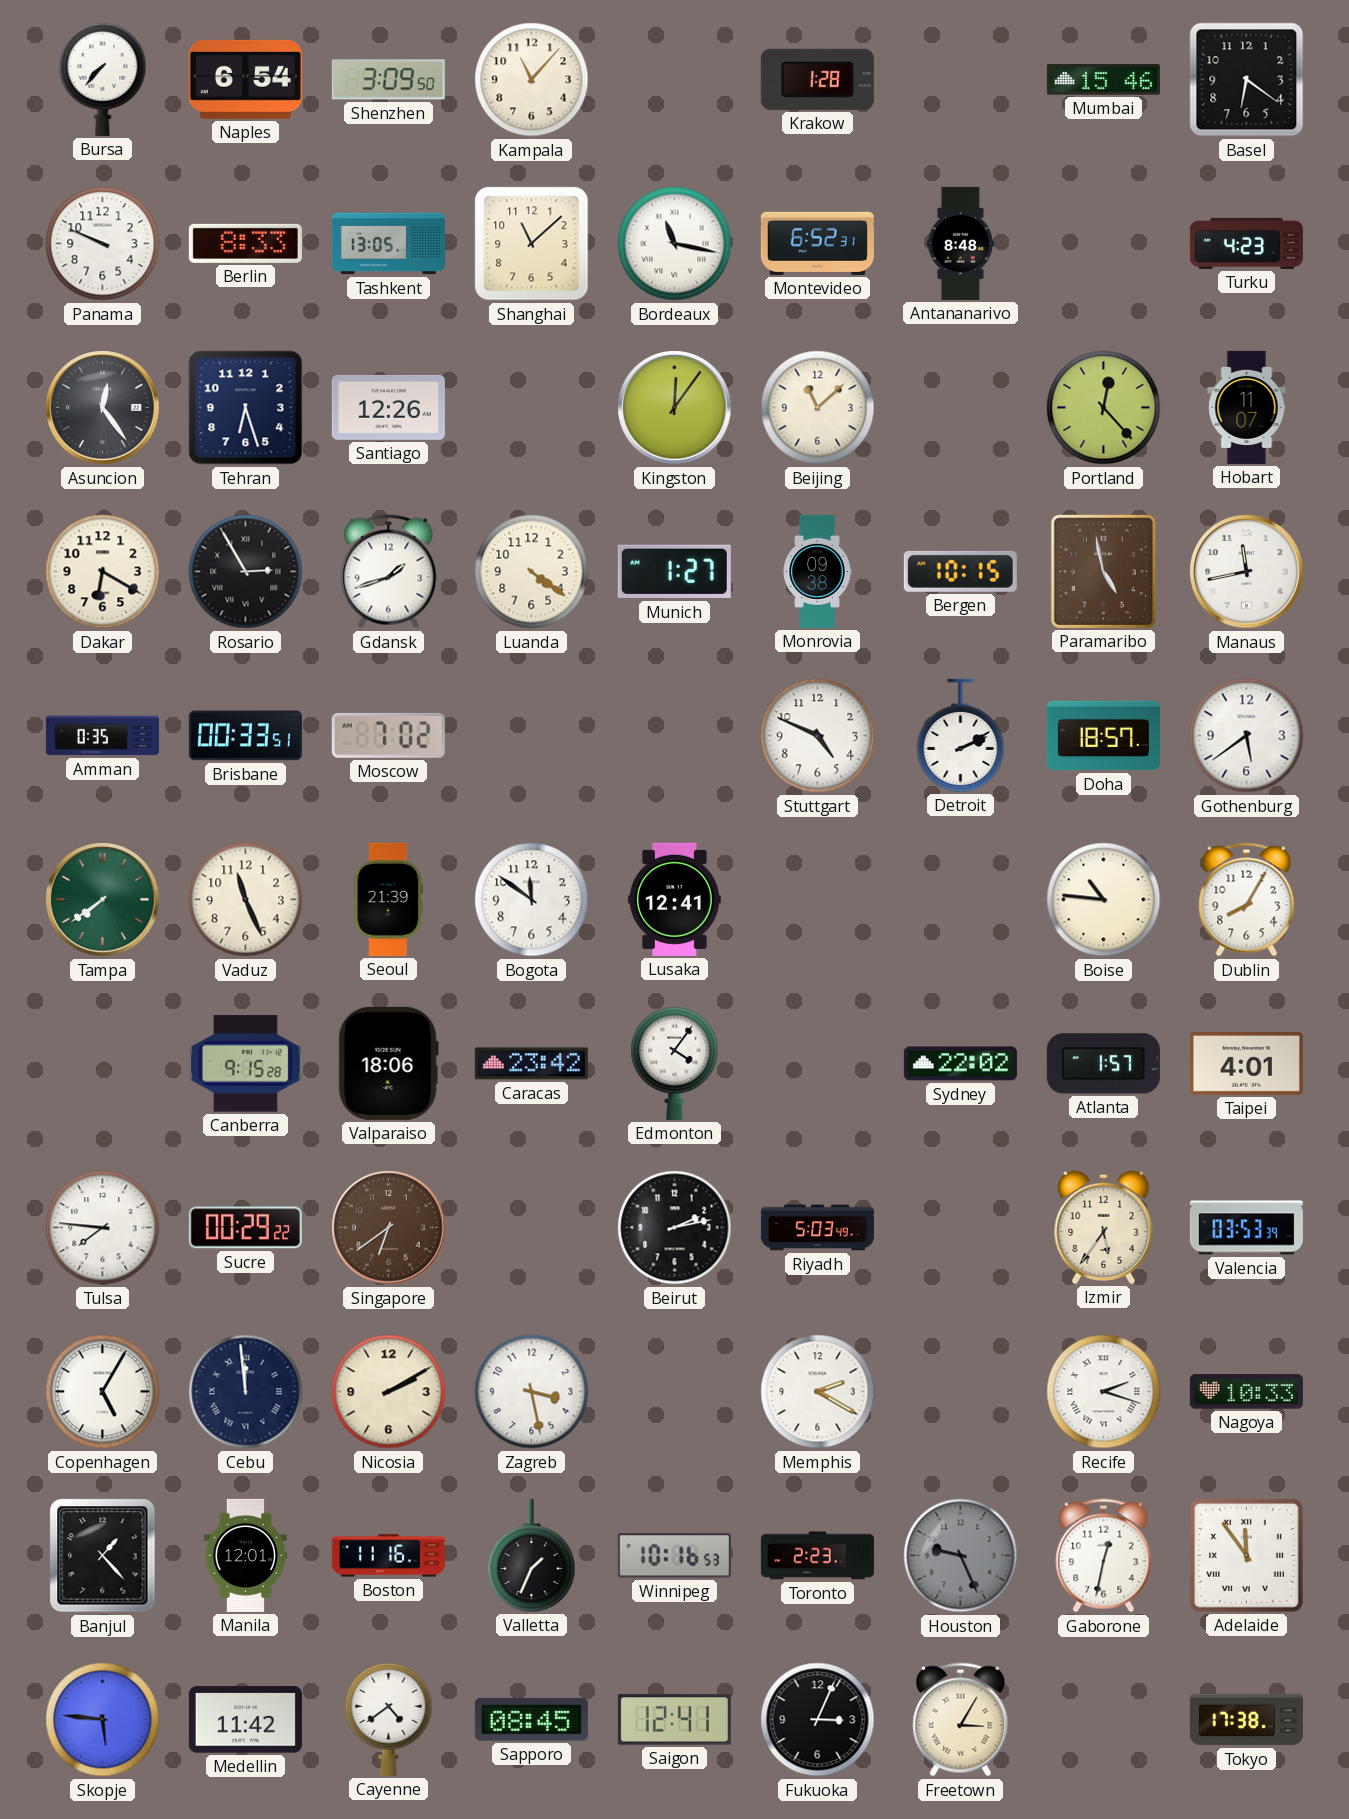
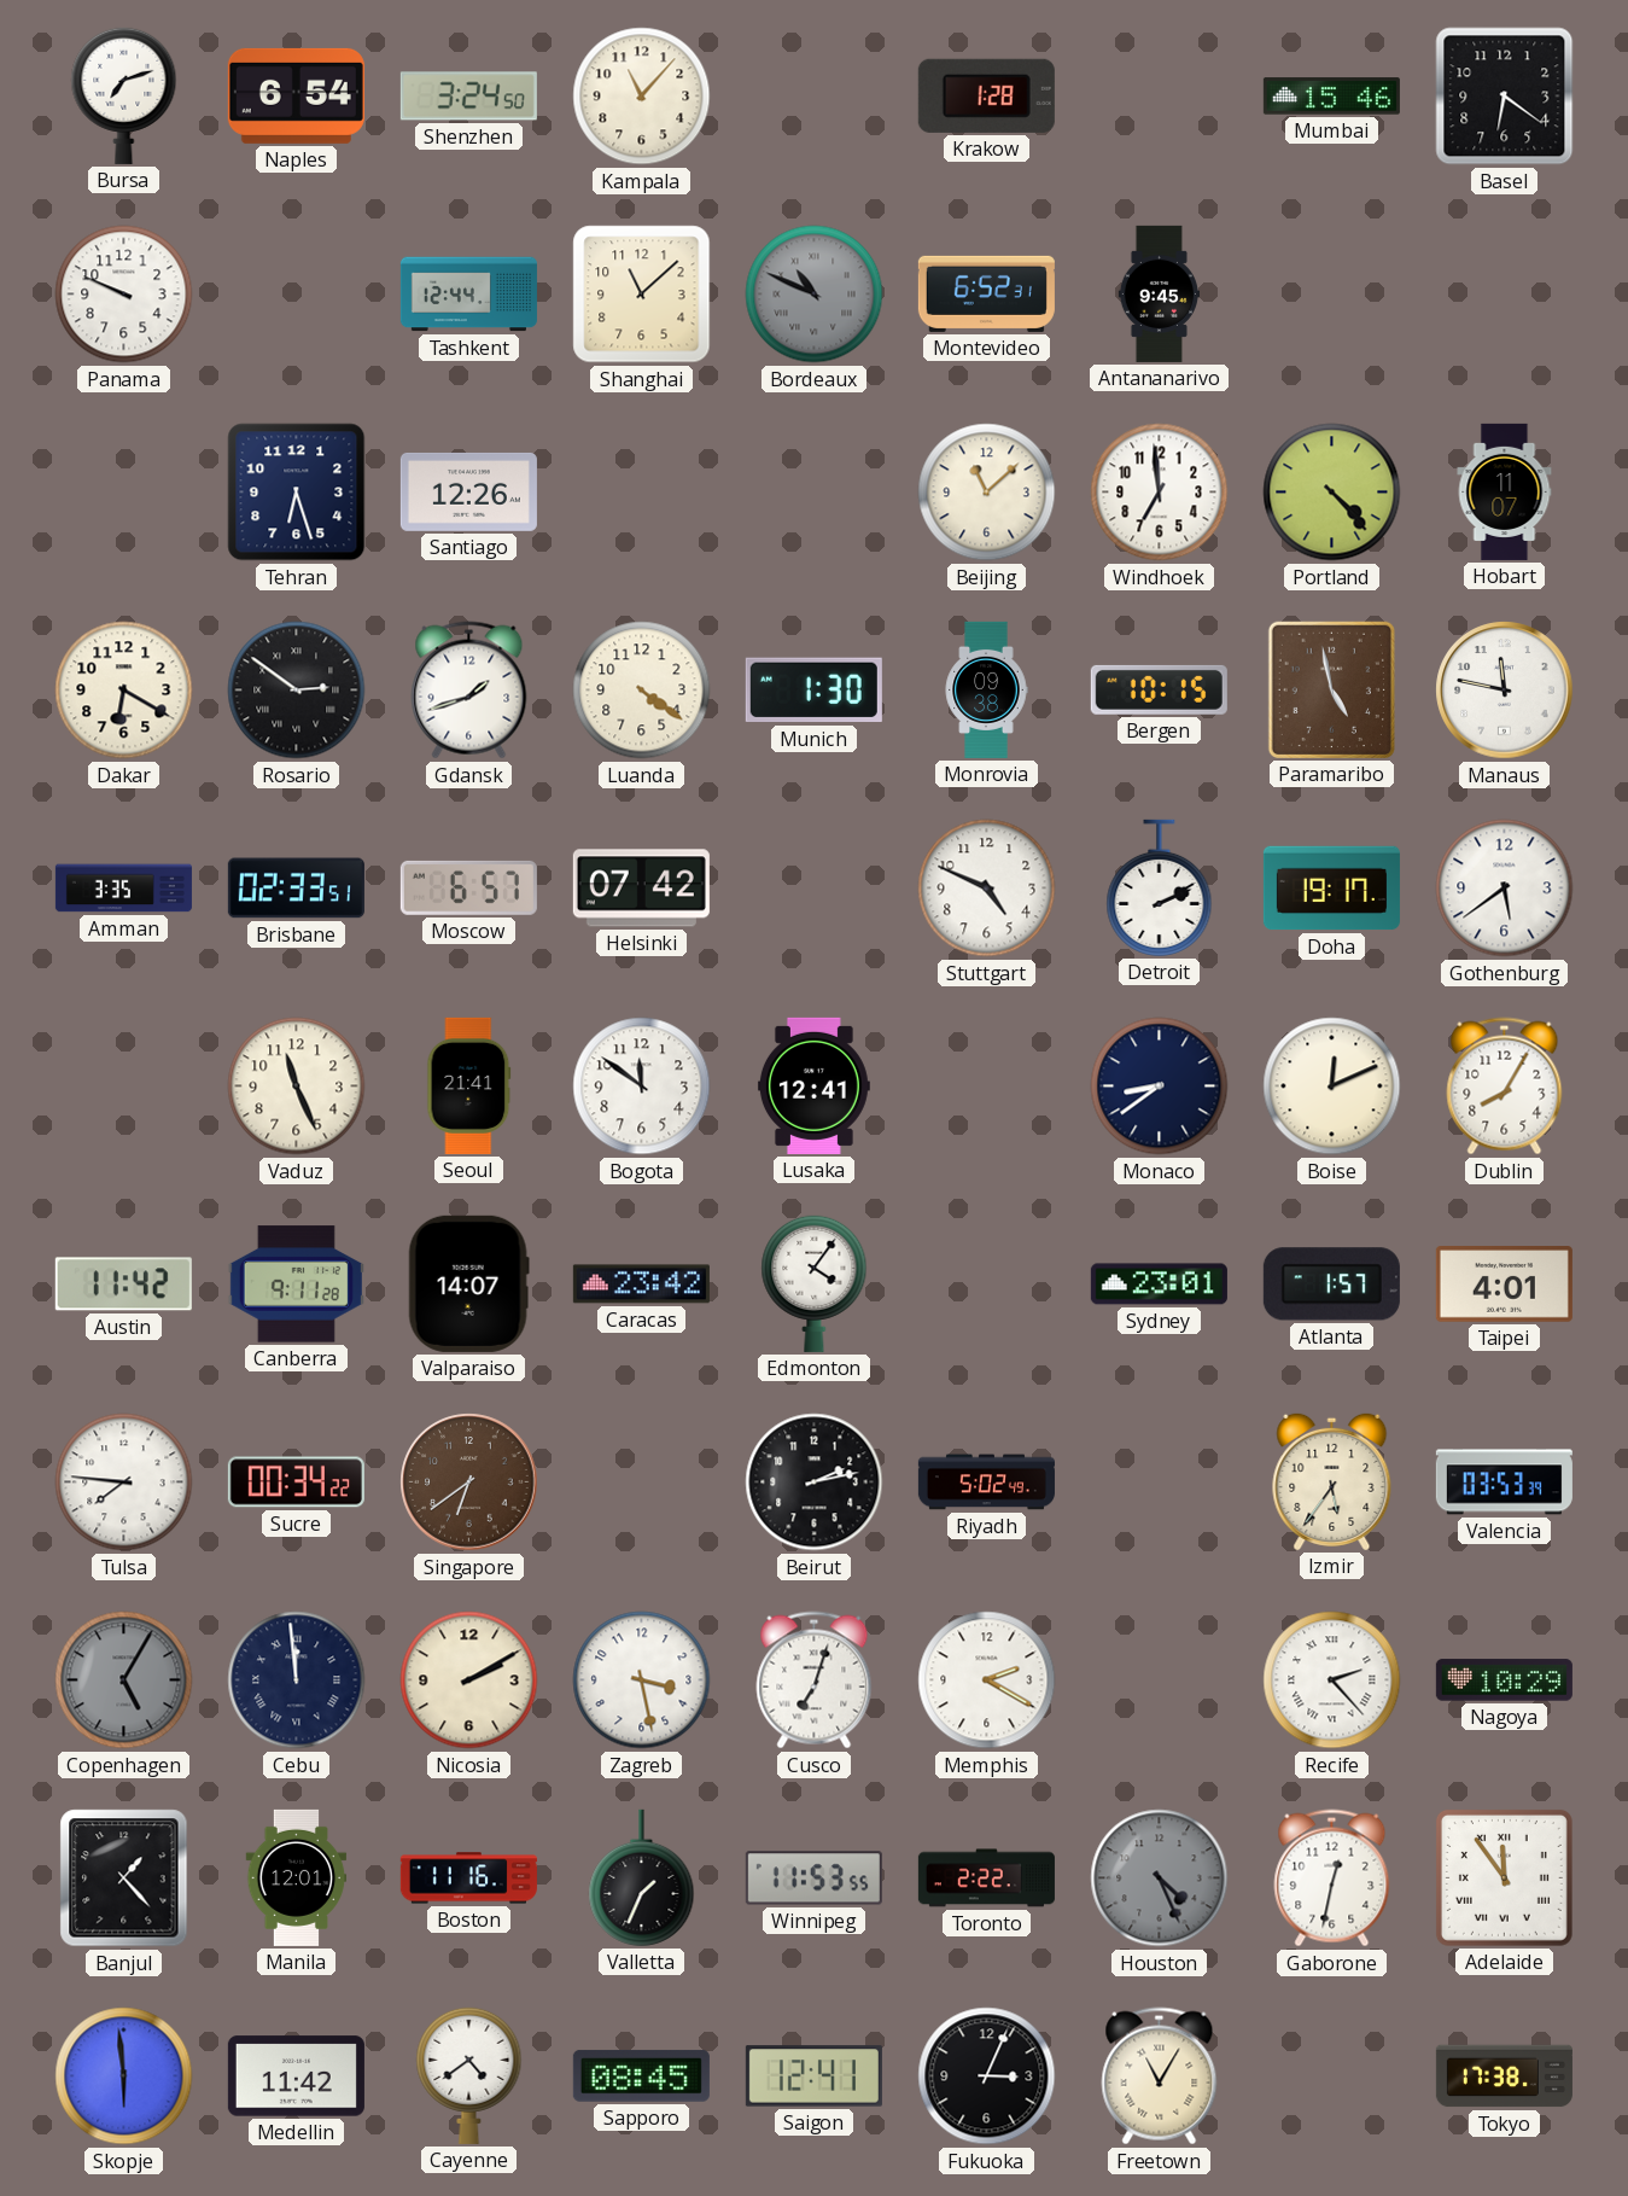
Bursa: 7:37 -> 7:12
Shenzhen: 3:09 -> 3:24
Berlin: 8:33 -> none
Tashkent: 13:05 -> 12:44
Bordeaux: 11:17 -> 10:49
Bordeaux dial: white -> grey
Antananarivo: 8:48 -> 9:45
Turku: 4:23 -> none
Asuncion: 12:24 -> none
Kingston: 12:06 -> none
Windhoek: none -> 6:59
Portland: 12:23 -> 4:23
Rosario: 2:55 -> 2:51
Munich: 1:27 -> 1:30
Manaus: 11:43 -> 11:47
Amman: 0:35 -> 3:35
Brisbane: 00:33 -> 02:33
Moscow: 7:02 -> 6:57
Helsinki: none -> 07:42
Doha: 18:57 -> 19:17
Tampa: 7:39 -> none
Seoul: 21:39 -> 21:41
Monaco: none -> 8:39
Boise: 10:46 -> 12:11
Austin: none -> 11:42
Canberra: 9:15 -> 9:11
Valparaiso: 18:06 -> 14:07
Sydney: 22:02 -> 23:01
Sucre: 00:29 -> 00:34
Riyadh: 5:03 -> 5:02
Copenhagen dial: white -> grey
Cusco: none -> 7:03
Recife: 2:18 -> 2:23
Nagoya: 10:33 -> 10:29
Winnipeg: 10:16 -> 11:53
Toronto: 2:23 -> 2:22
Houston: 9:26 -> 4:26
Skopje: 5:46 -> 5:59
Freetown: 3:05 -> 11:05
